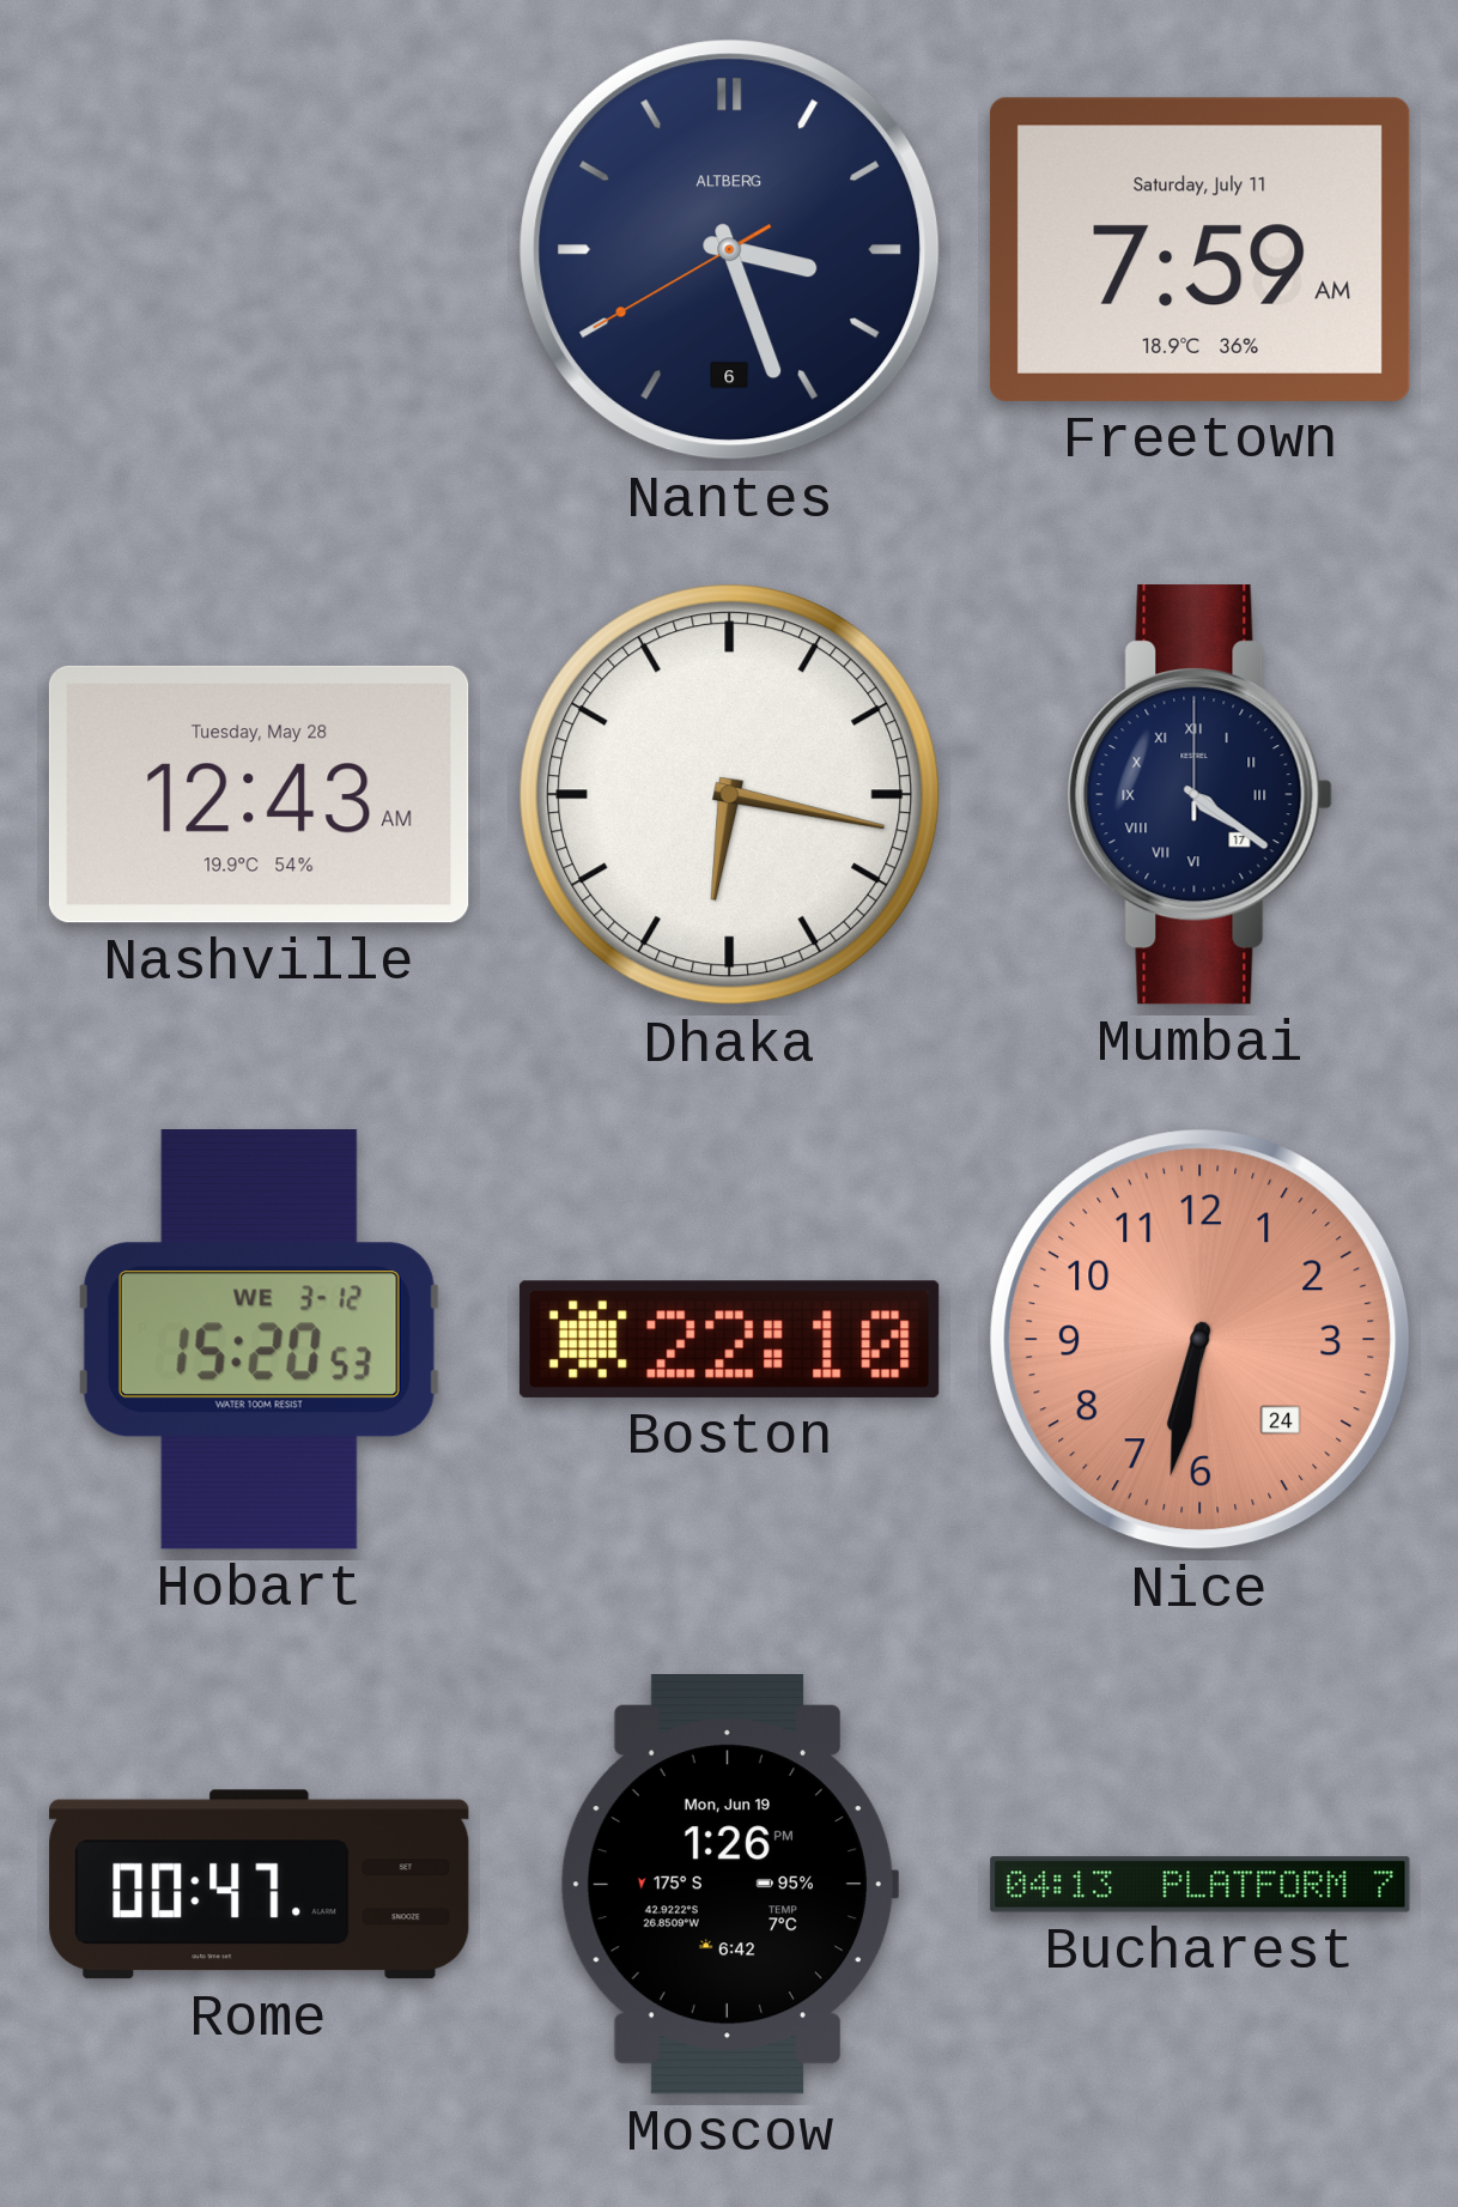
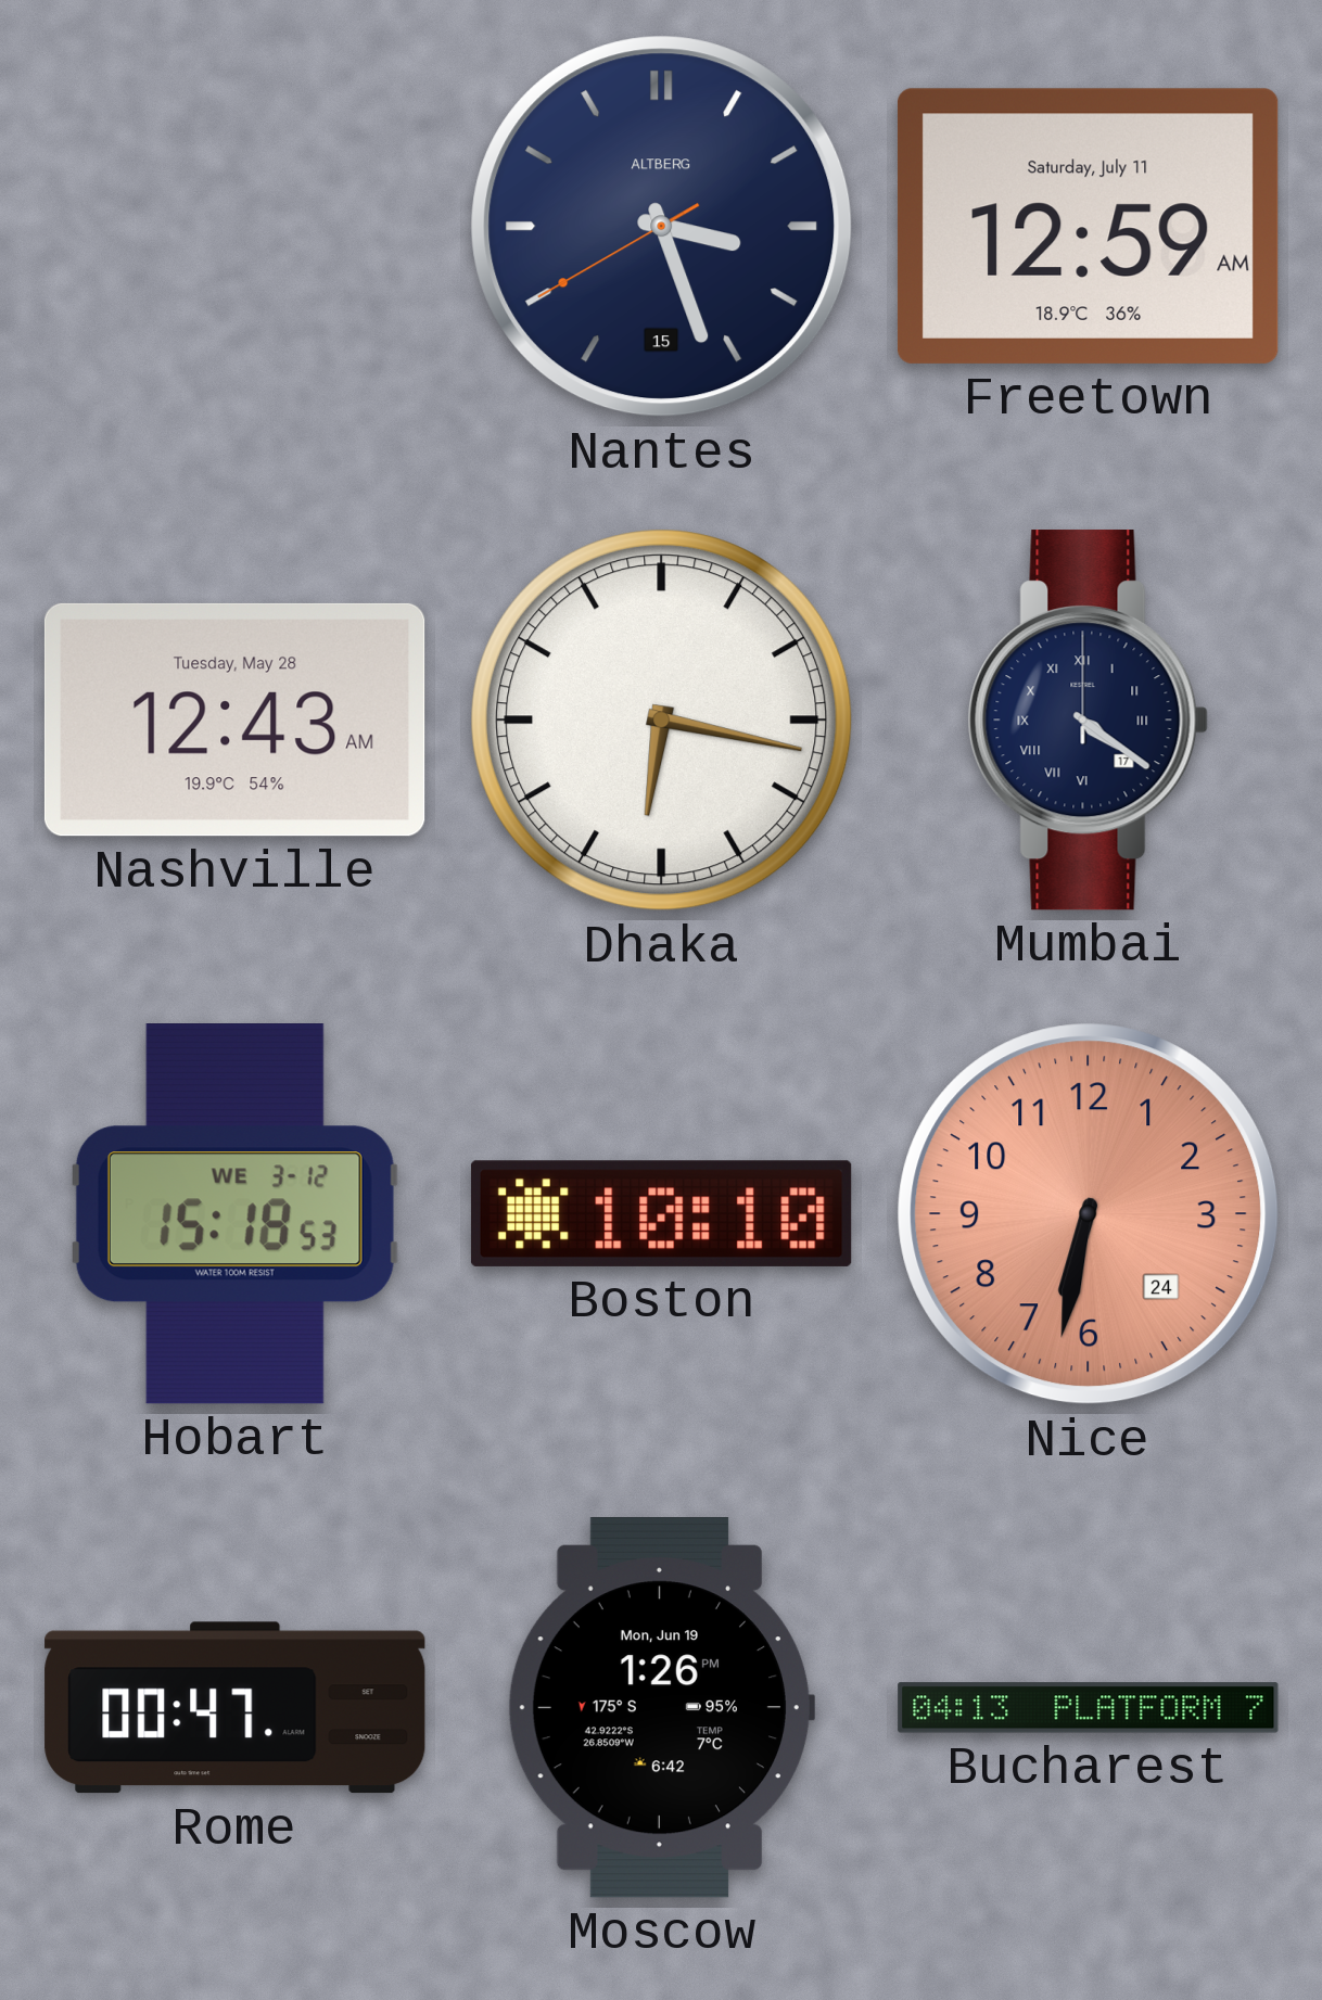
Nantes date: 6 -> 15
Freetown: 7:59 -> 12:59
Hobart: 15:20 -> 15:18
Boston: 22:10 -> 10:10
